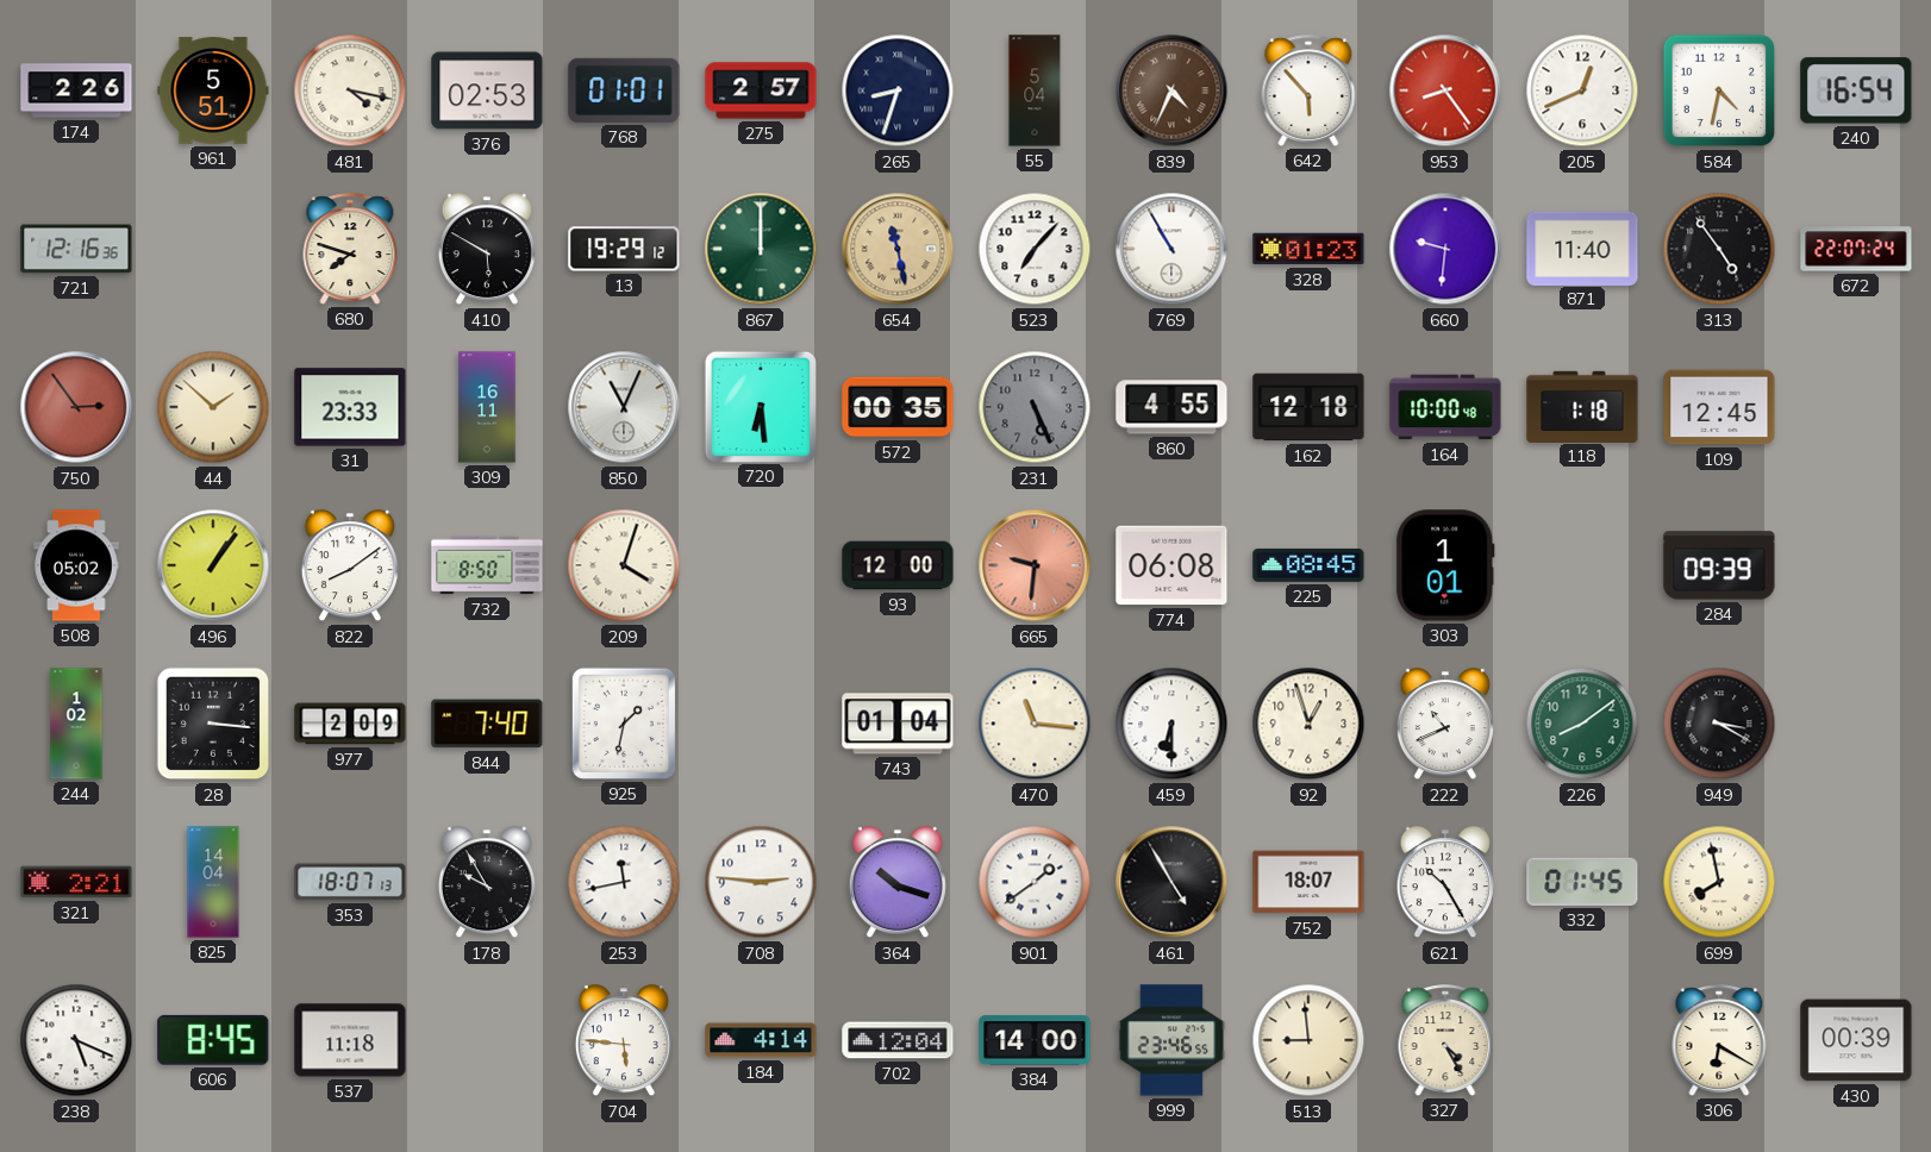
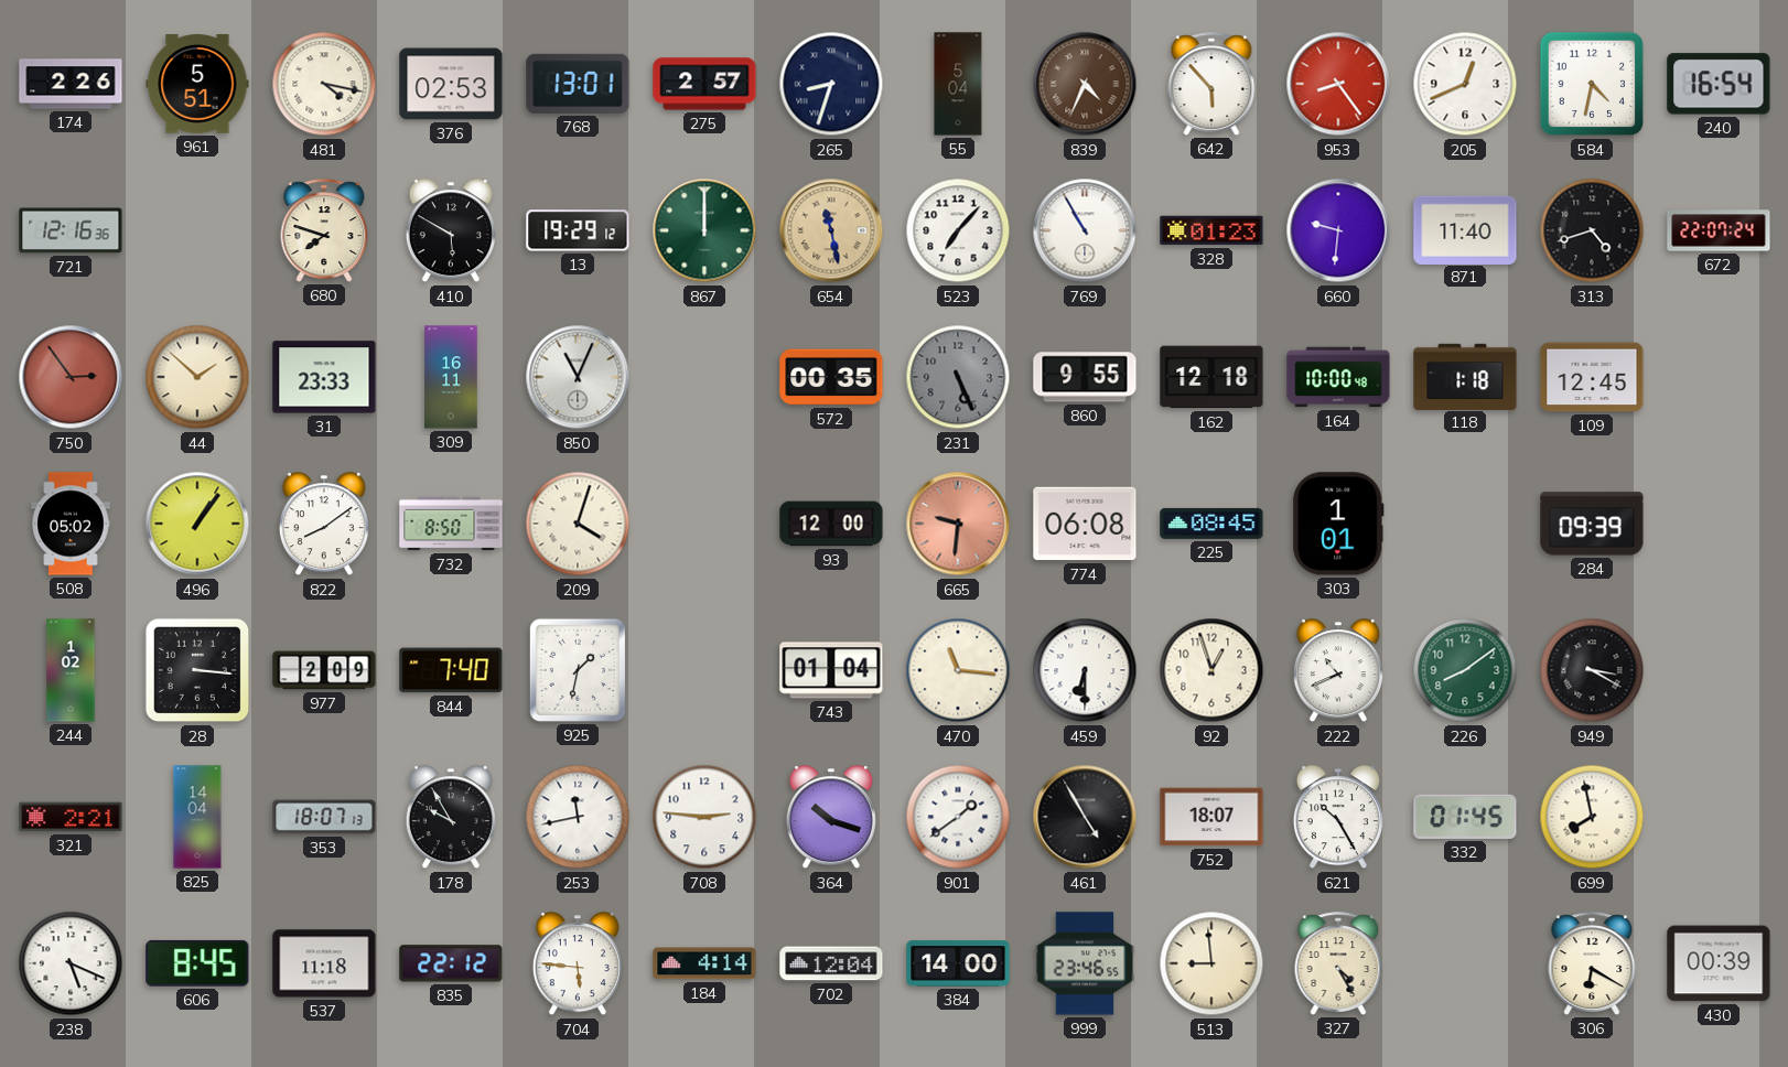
768: 01:01 -> 13:01
313: 4:54 -> 4:42
720: 6:29 -> none
860: 4:55 -> 9:55
835: none -> 22:12
